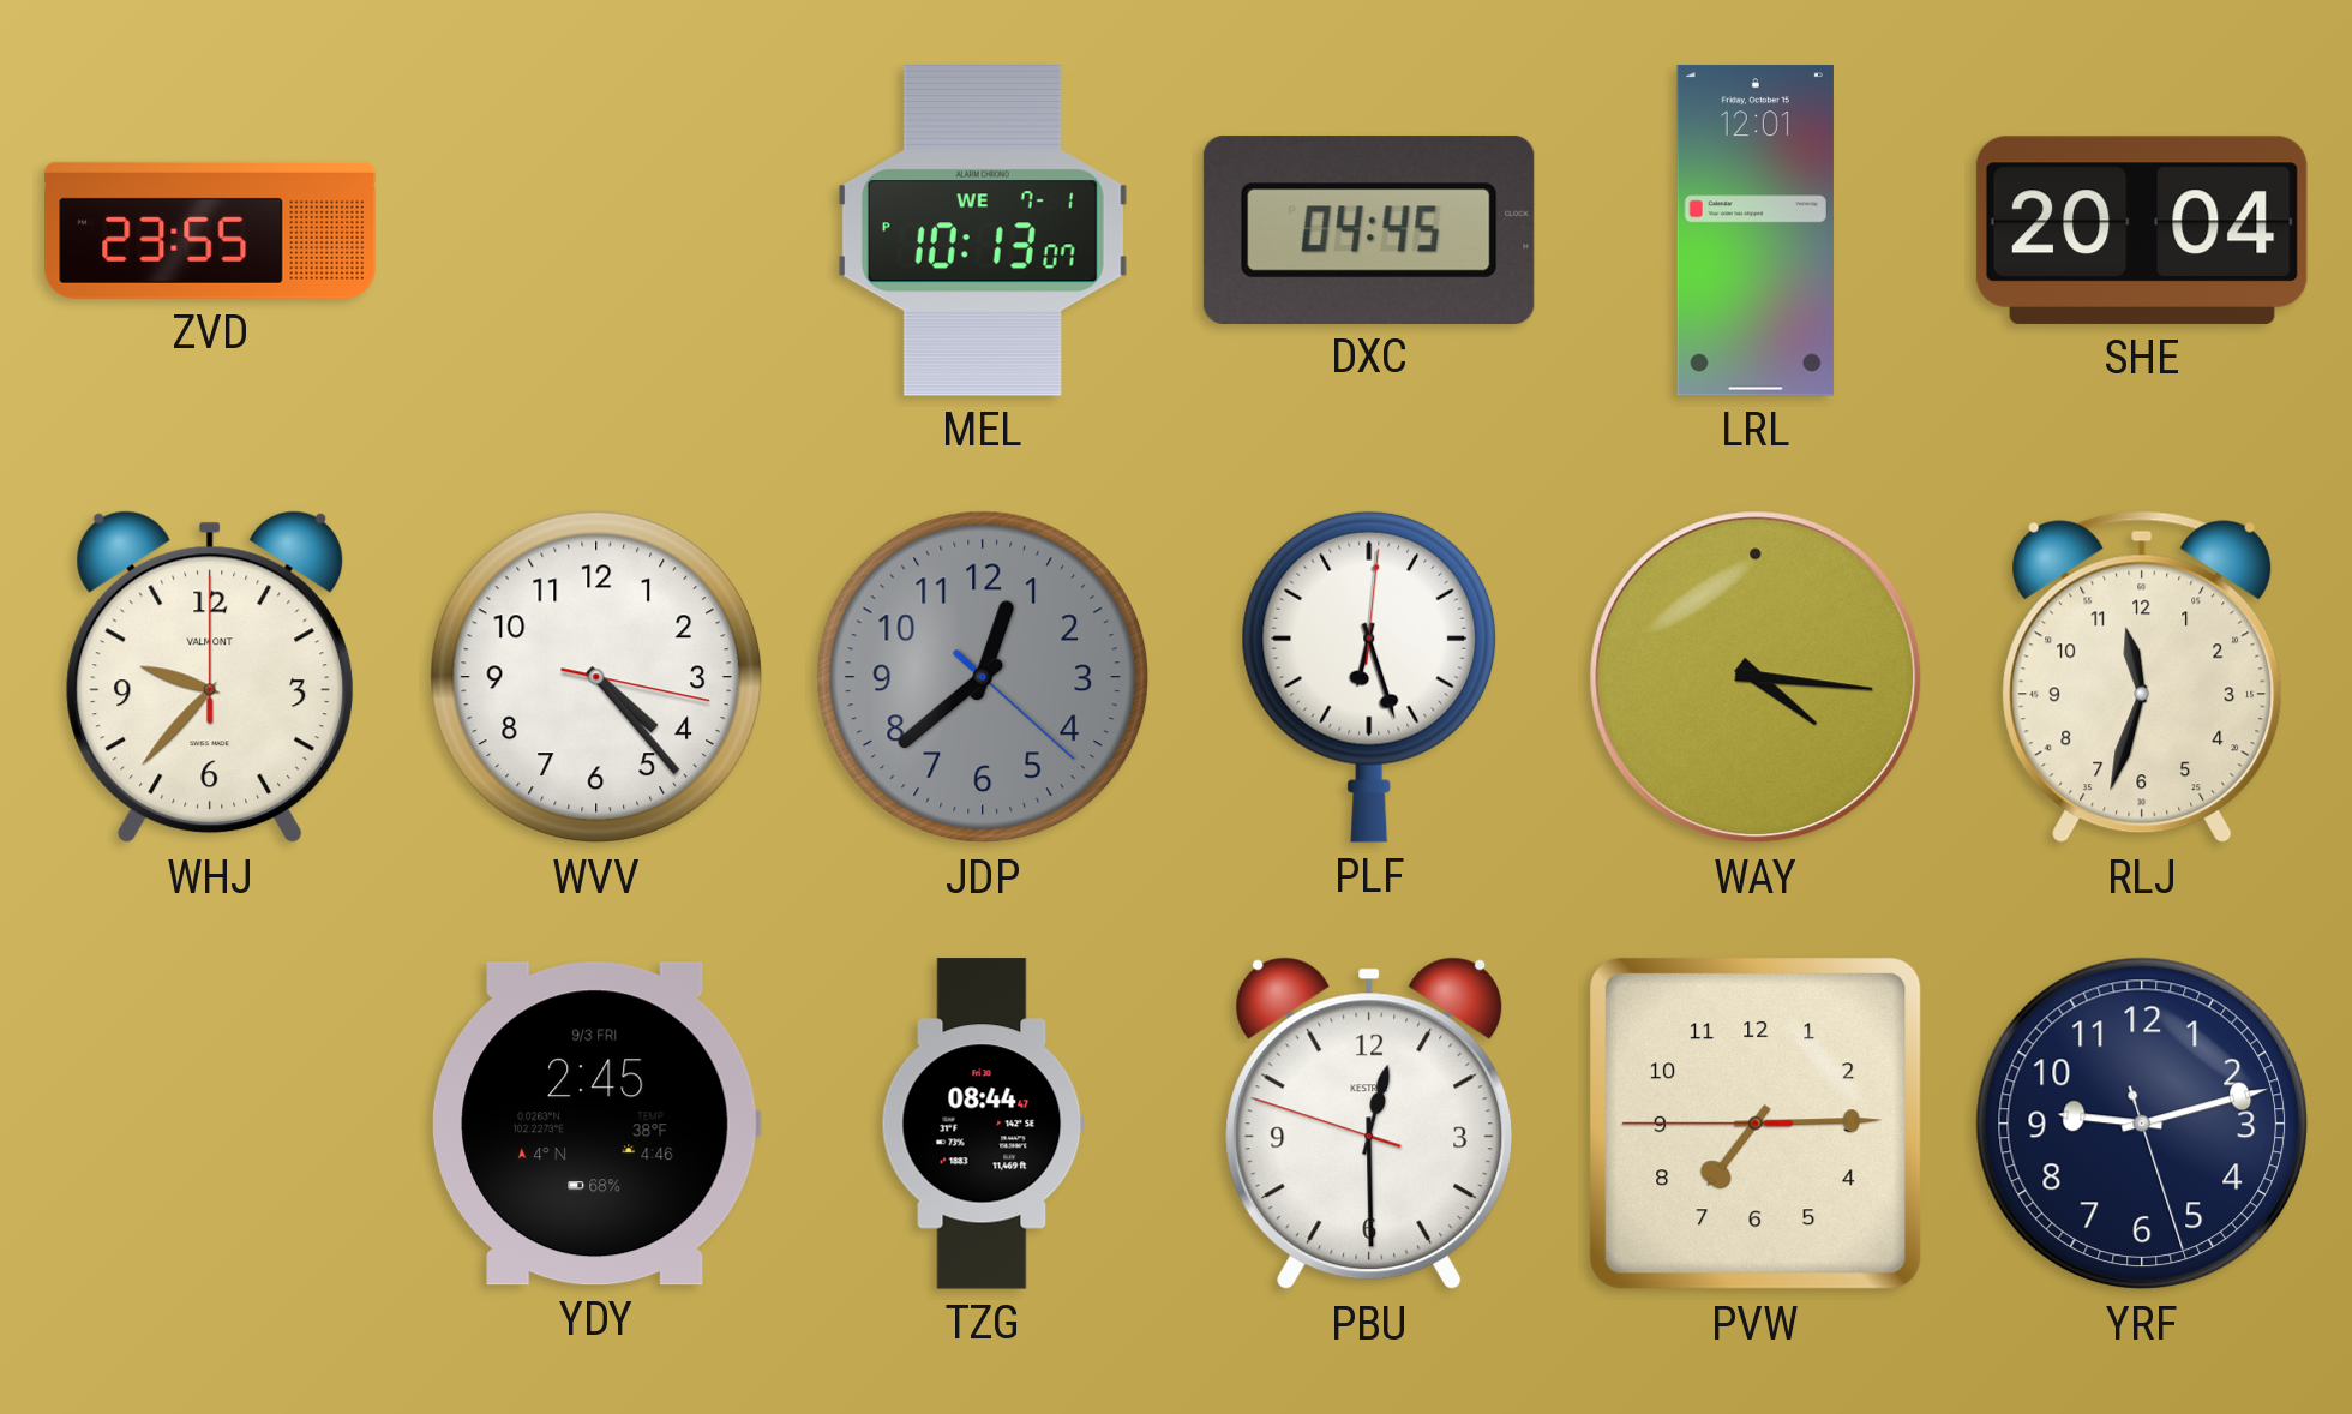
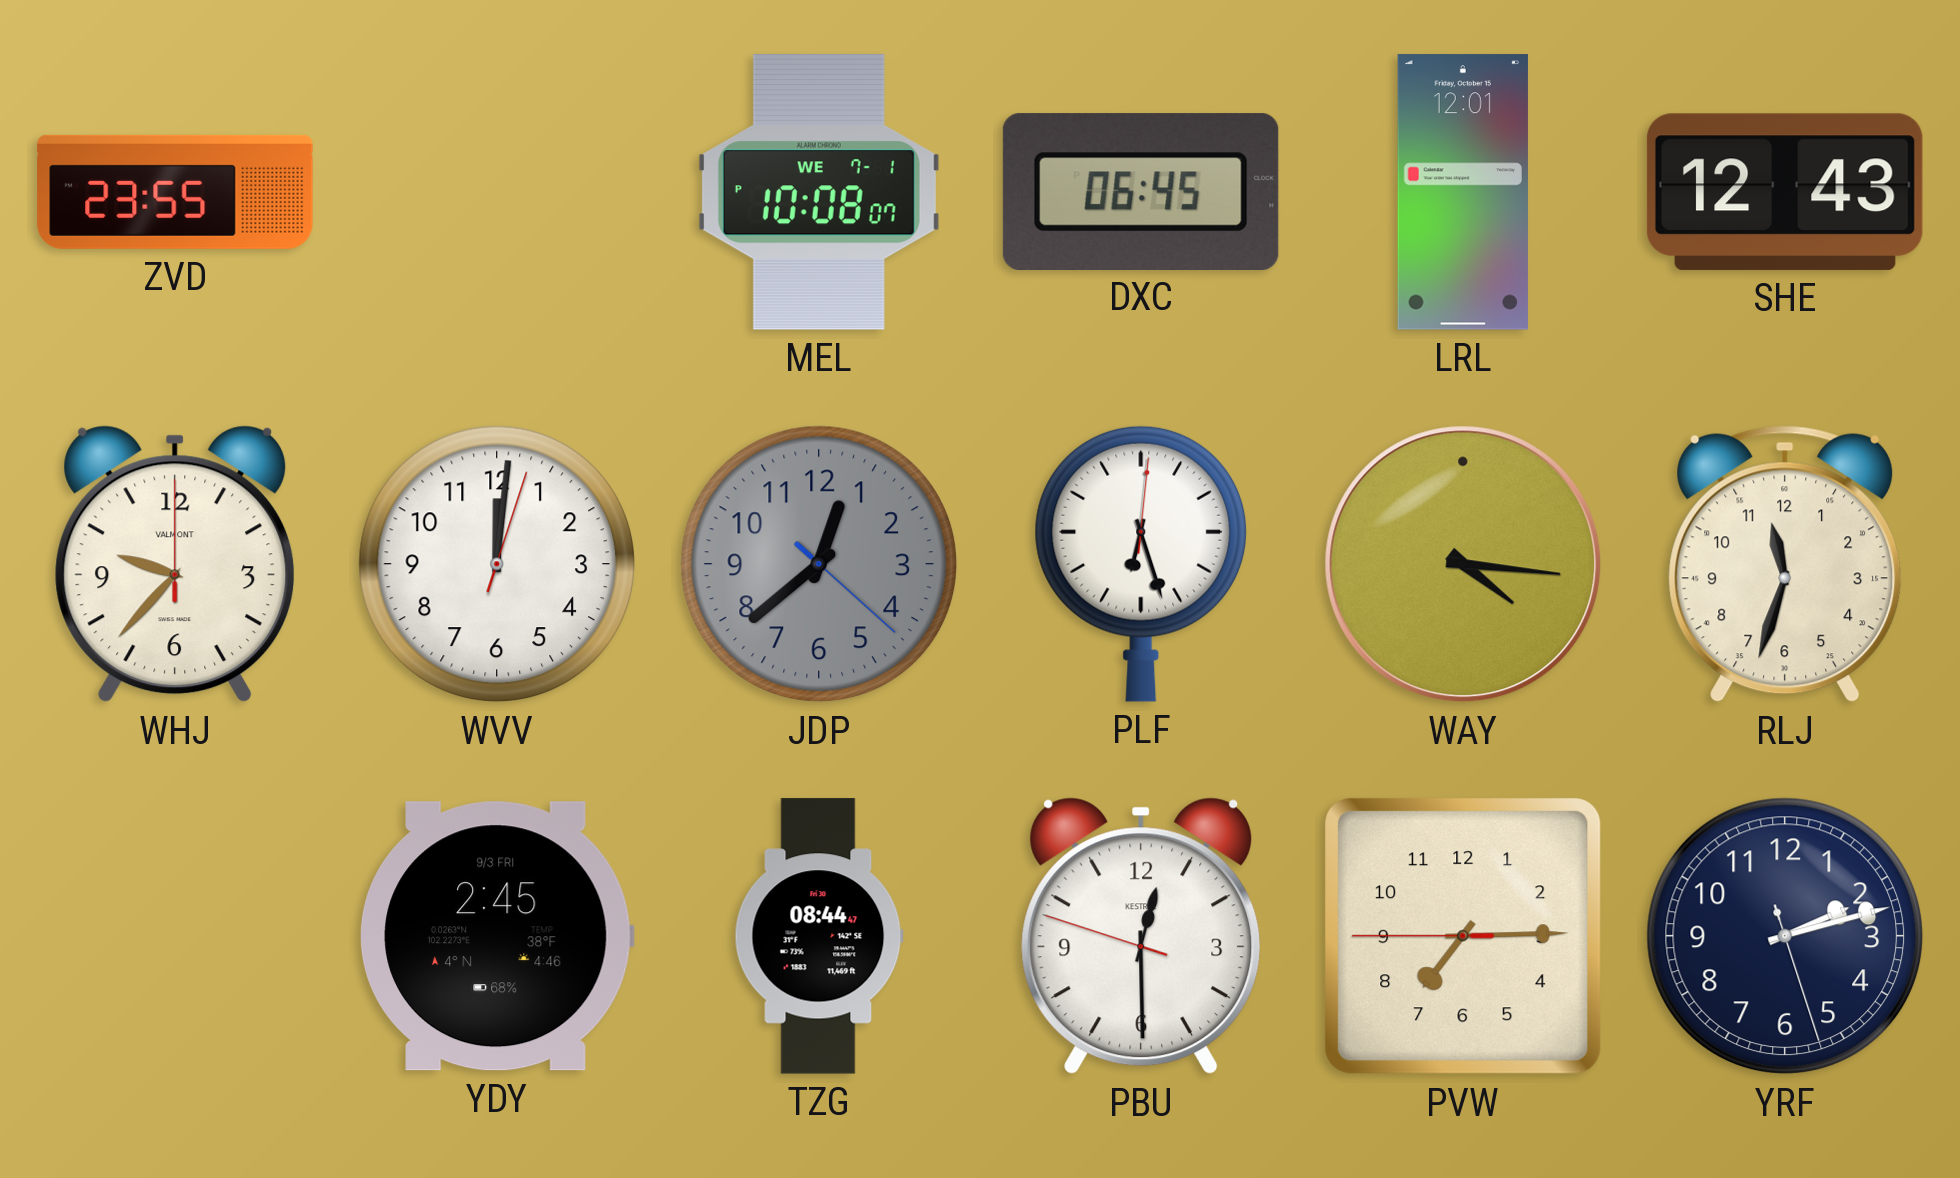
MEL: 10:13 -> 10:08
DXC: 04:45 -> 06:45
SHE: 20:04 -> 12:43
WVV: 4:23 -> 12:01
YRF: 9:12 -> 2:12
